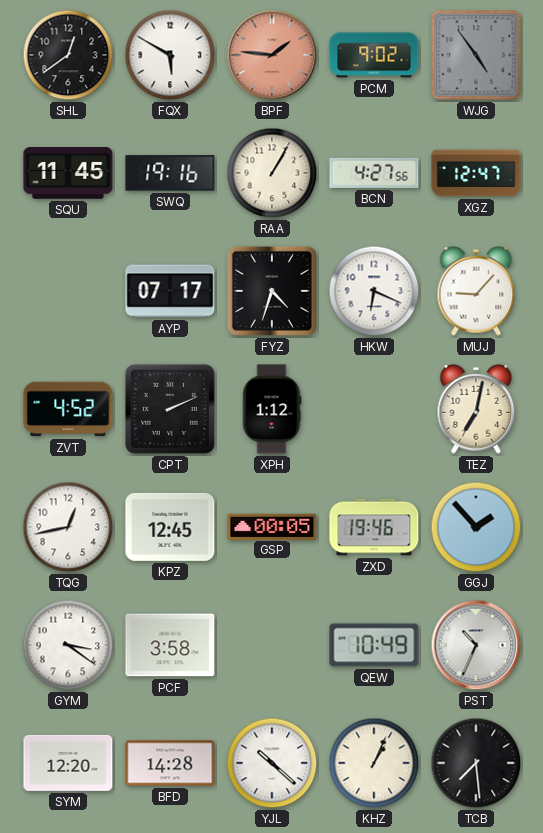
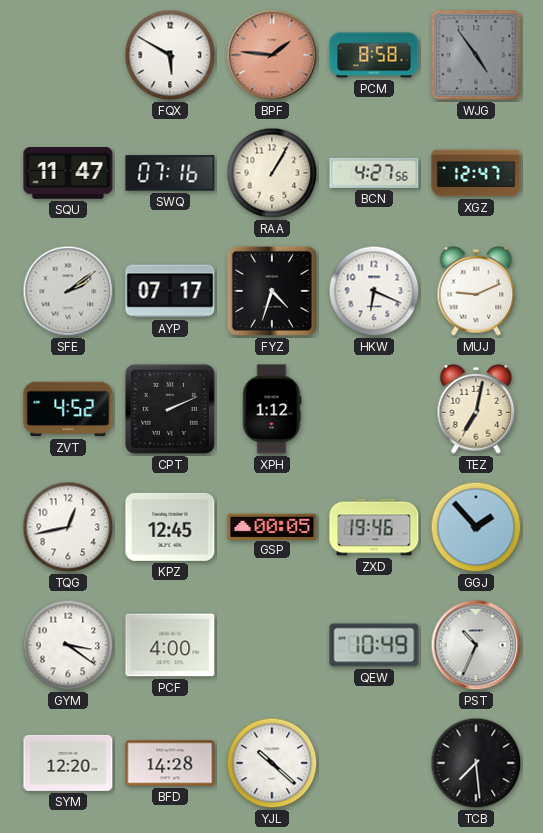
SHL: 12:39 -> none
PCM: 9:02 -> 8:58
SQU: 11:45 -> 11:47
SWQ: 19:16 -> 07:16
SFE: none -> 2:09
MUJ: 9:07 -> 9:11
PCF: 3:58 -> 4:00
KHZ: 1:04 -> none
